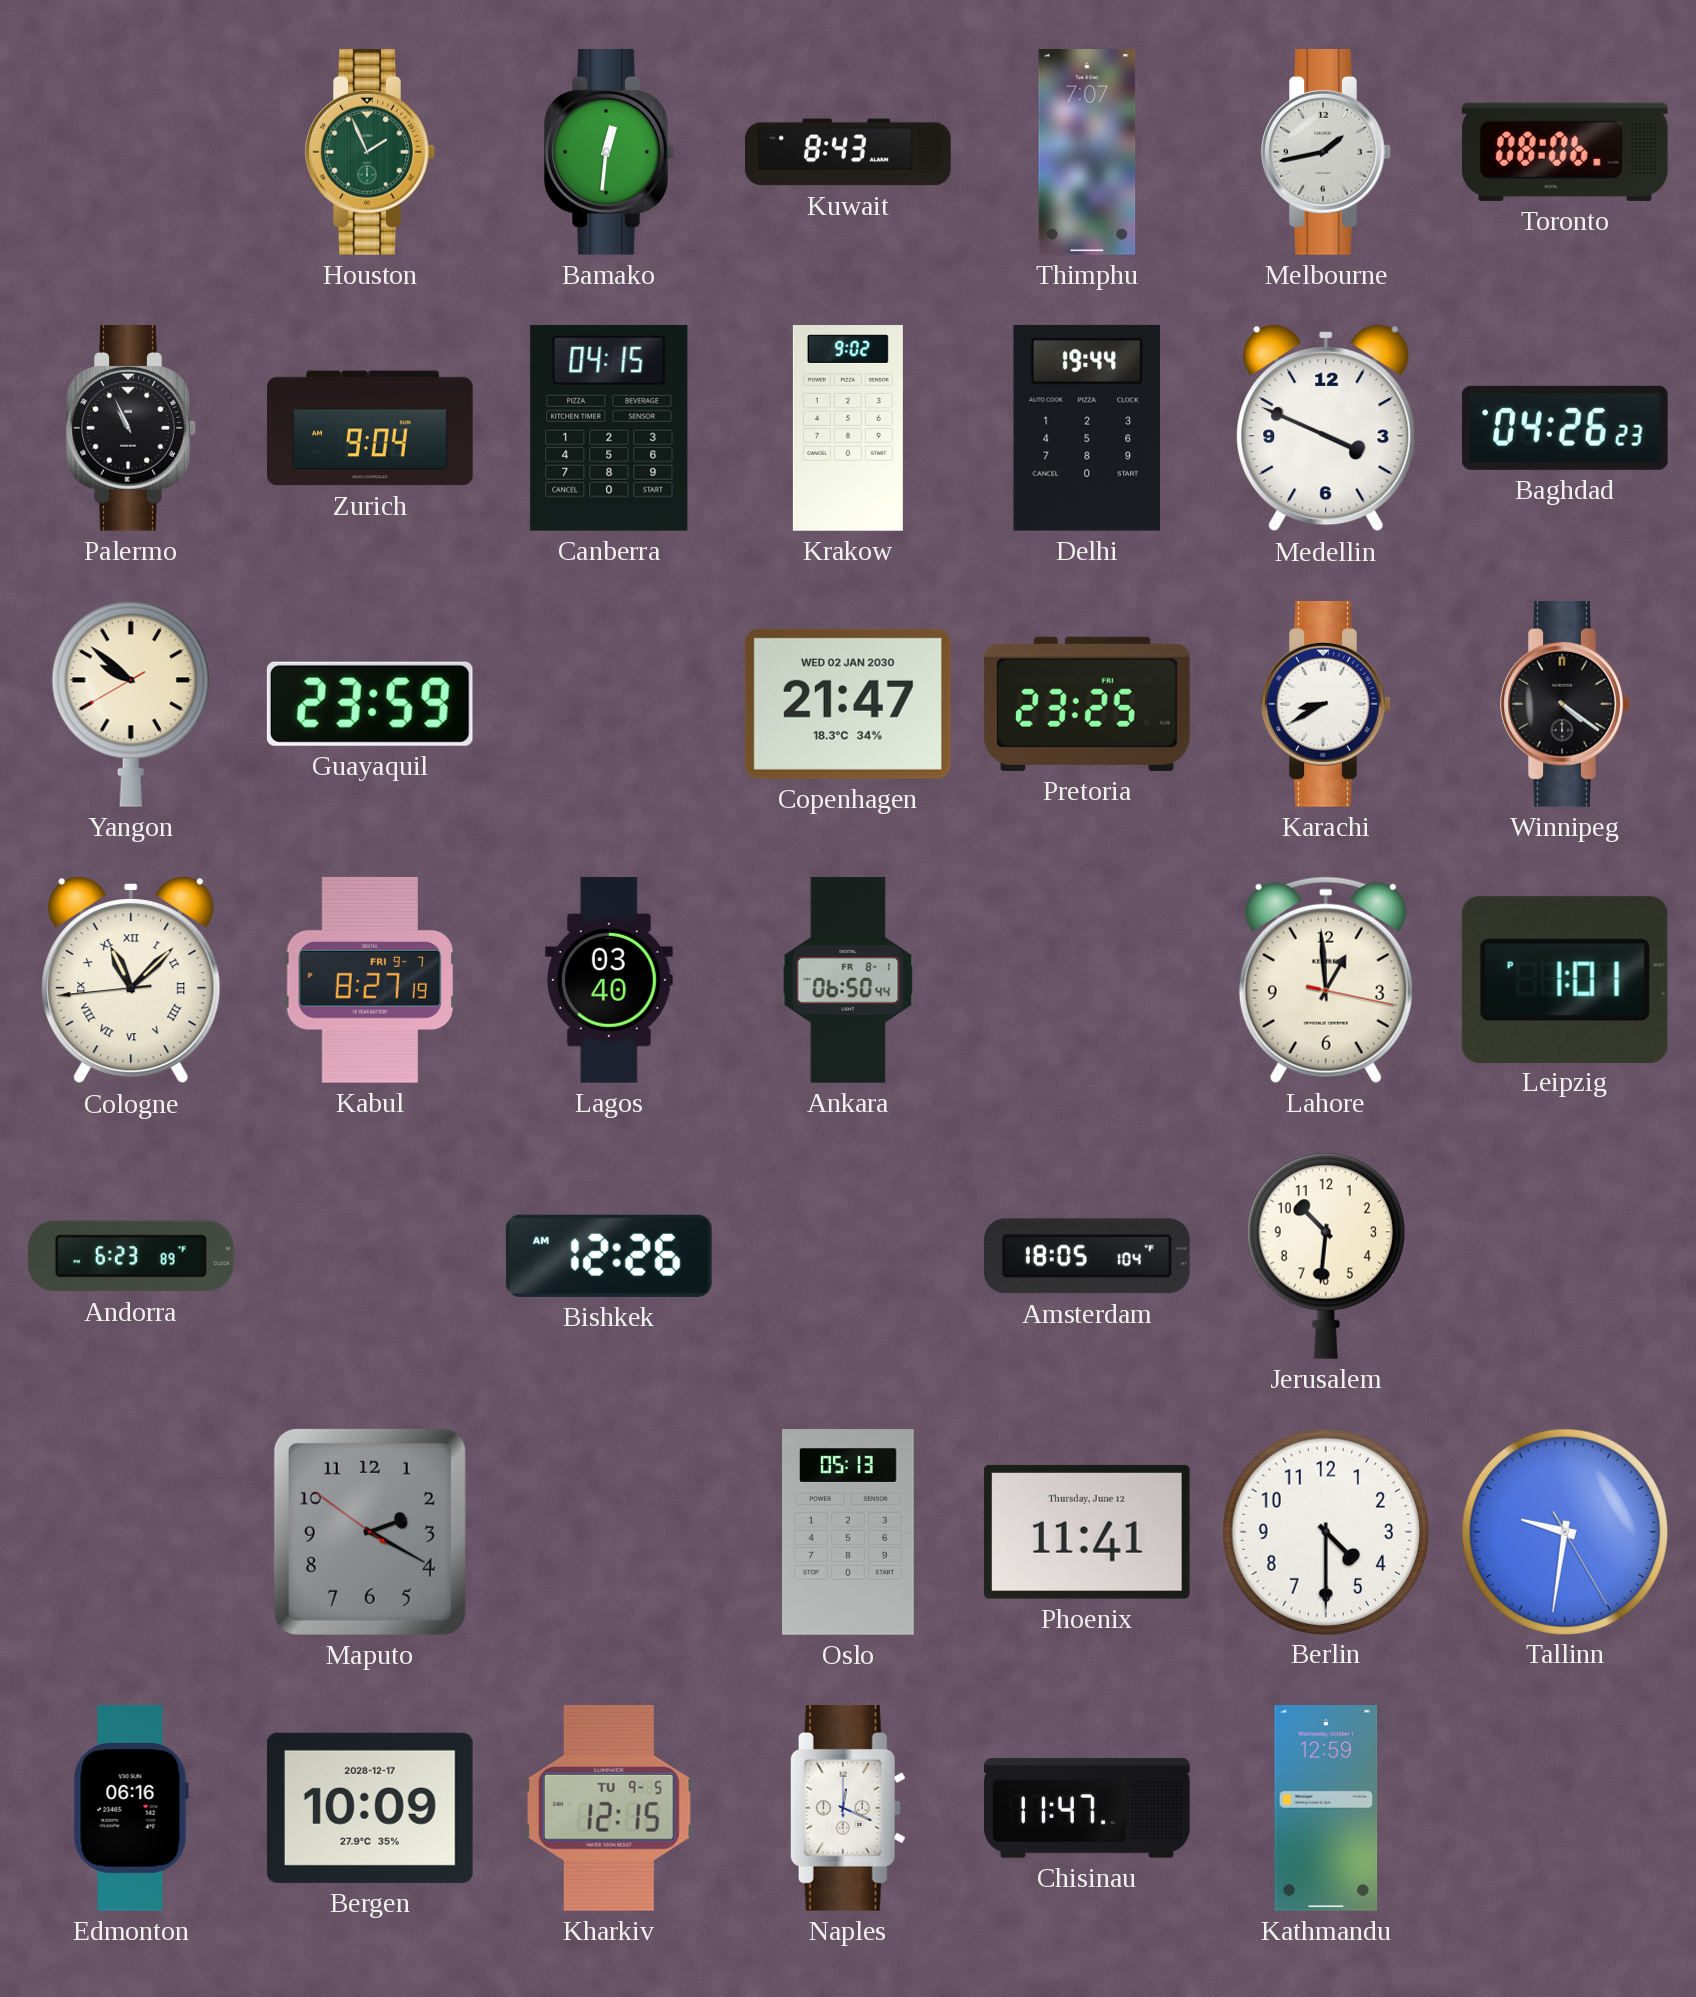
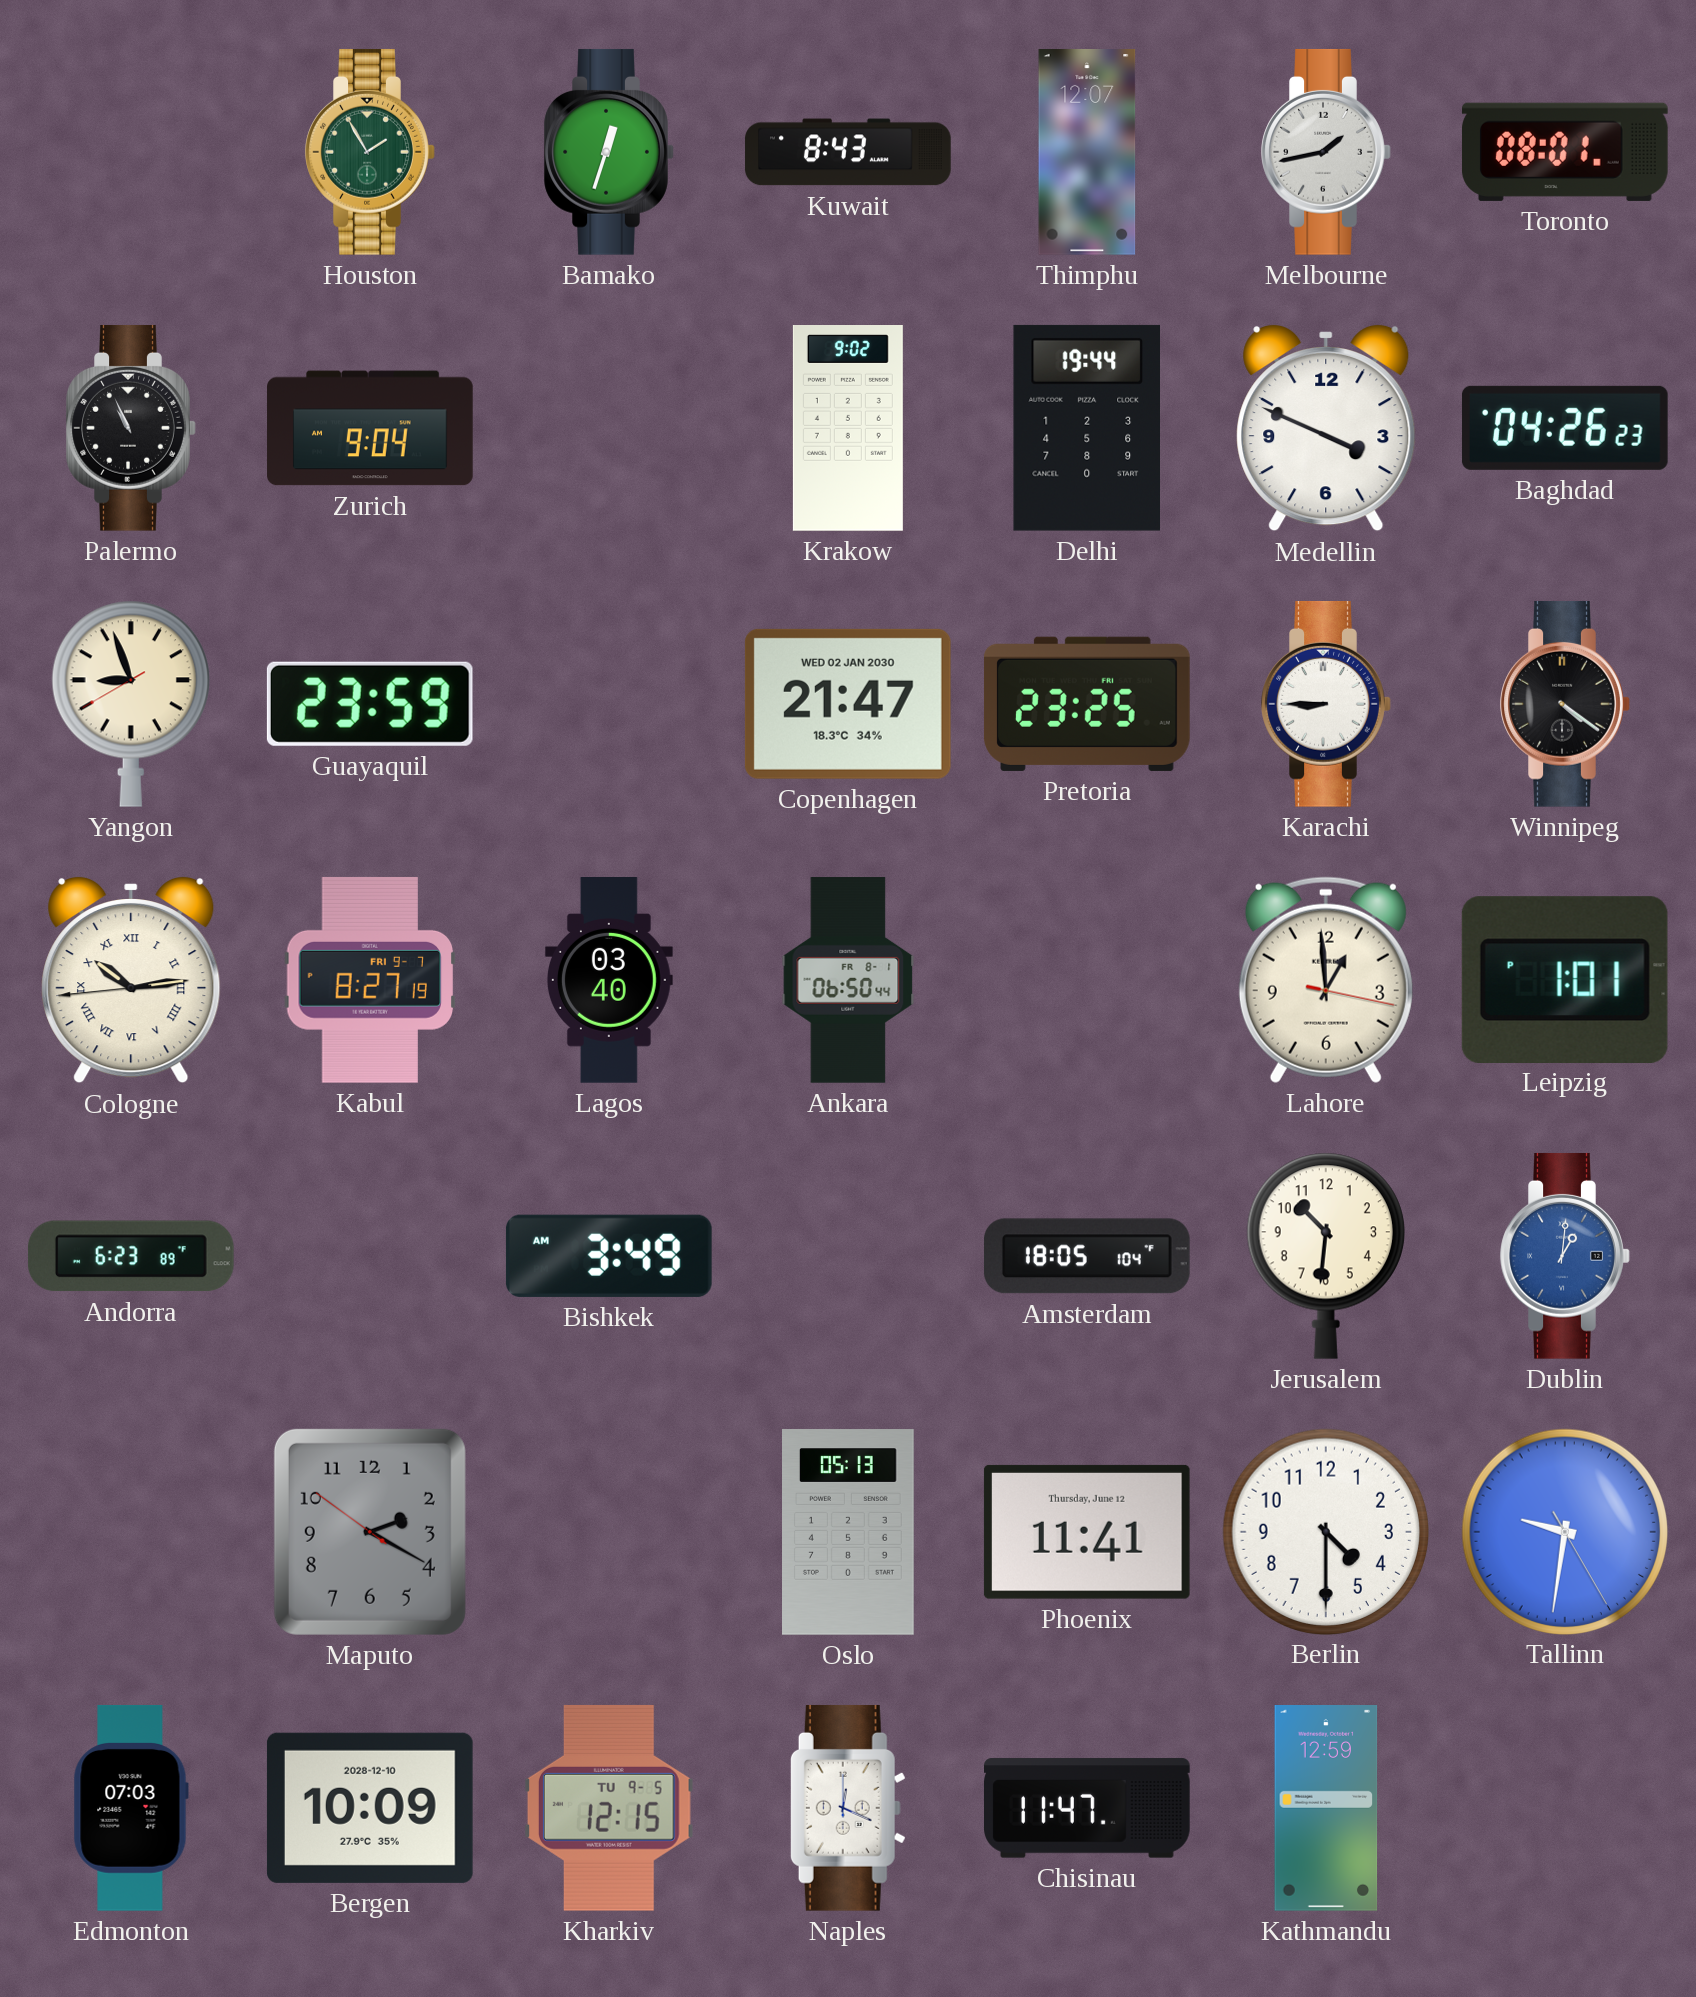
Houston: 1:56 -> 1:55
Bamako: 12:31 -> 12:33
Thimphu: 7:07 -> 12:07
Toronto: 08:06 -> 08:01
Canberra: 04:15 -> none
Yangon: 9:51 -> 8:56
Karachi: 8:40 -> 8:45
Cologne: 11:07 -> 10:13
Bishkek: 12:26 -> 3:49
Dublin: none -> 1:01
Edmonton: 06:16 -> 07:03
Bergen date: 2028-12-17 -> 2028-12-10
